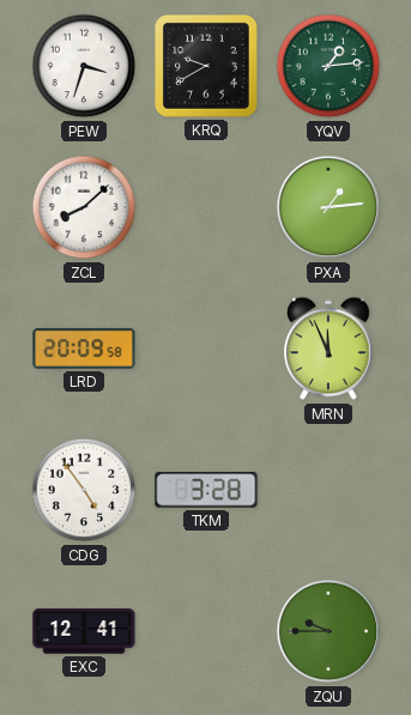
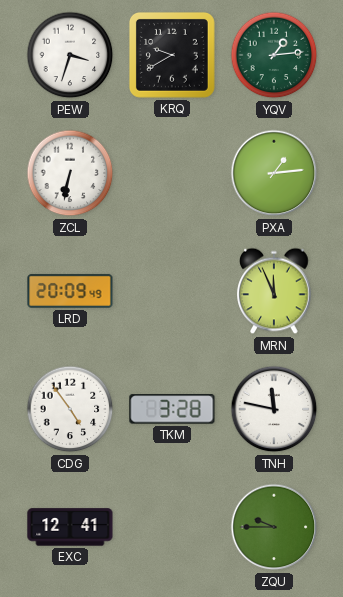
ZCL: 8:08 -> 6:32
LRD: 20:09:58 -> 20:09:49
TNH: none -> 11:47
